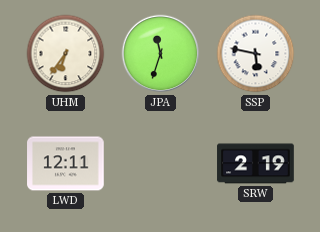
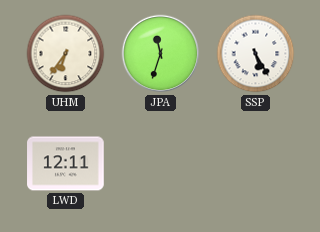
SSP: 5:47 -> 5:25
SRW: 2:19 -> none
